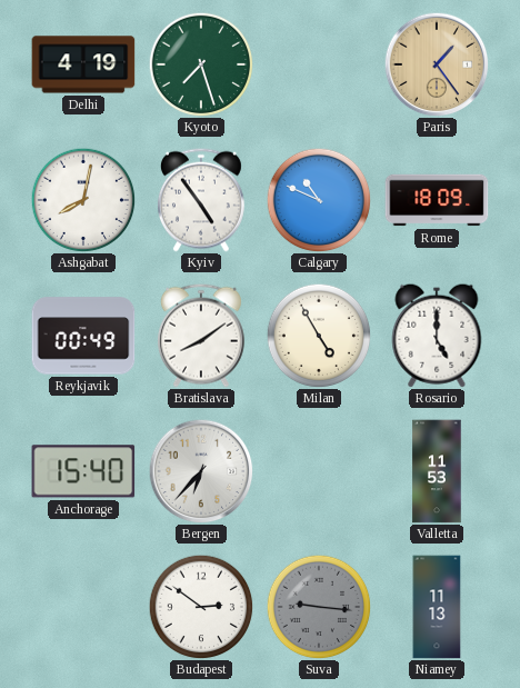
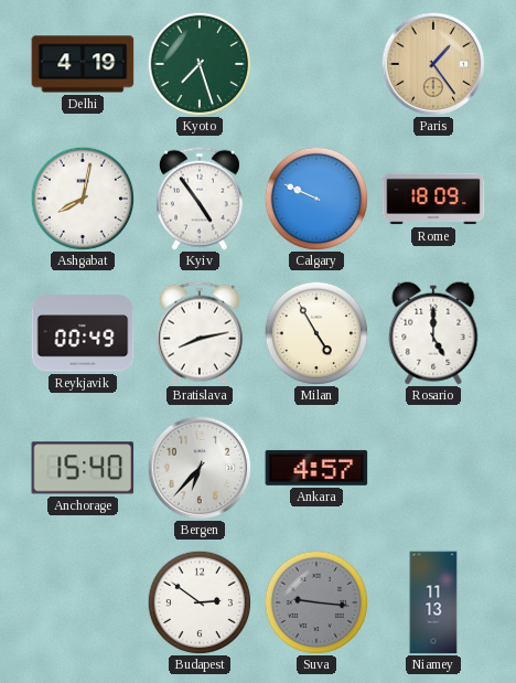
Calgary: 10:49 -> 9:49
Bratislava: 8:09 -> 8:13
Ankara: none -> 4:57
Valletta: 11:53 -> none
